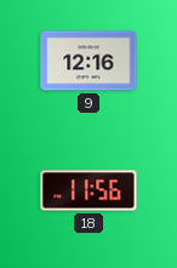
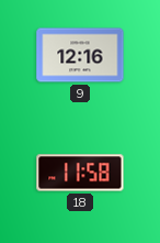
18: 11:56 -> 11:58
